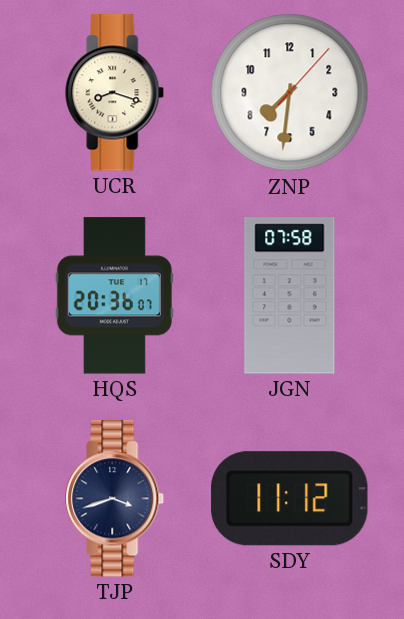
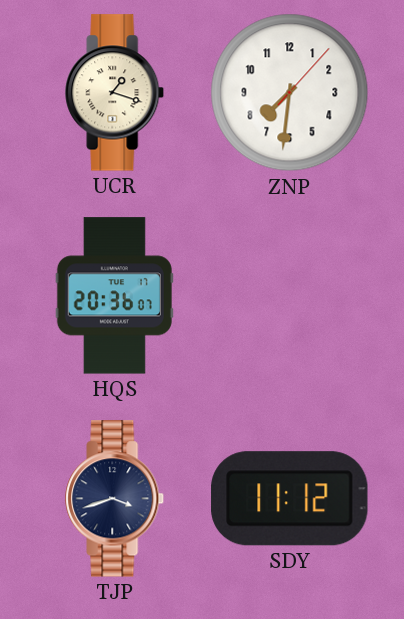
UCR: 8:18 -> 1:18
JGN: 07:58 -> none
